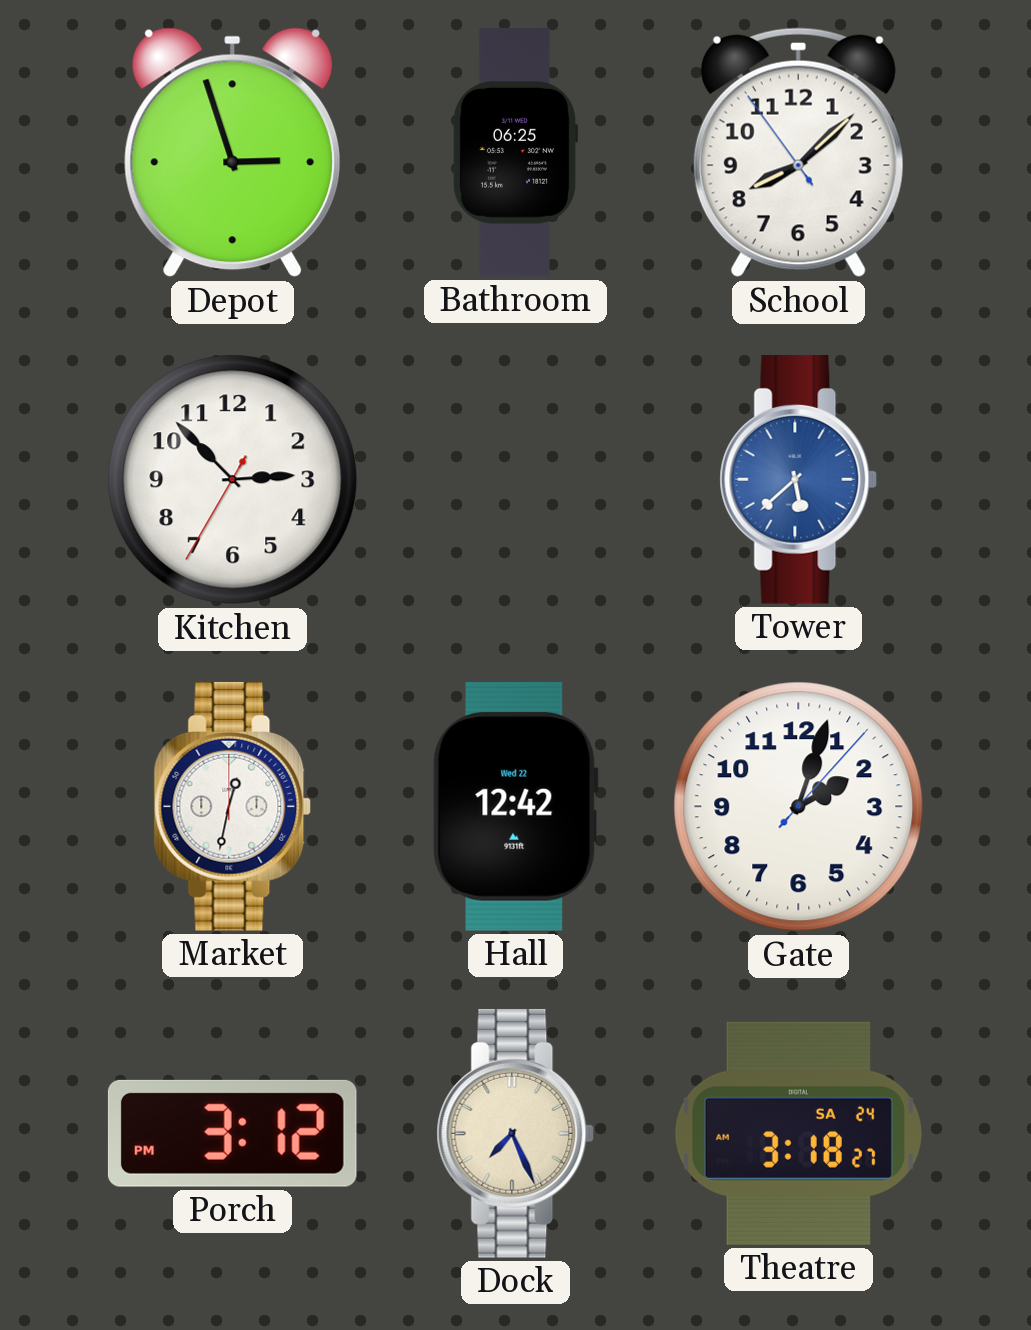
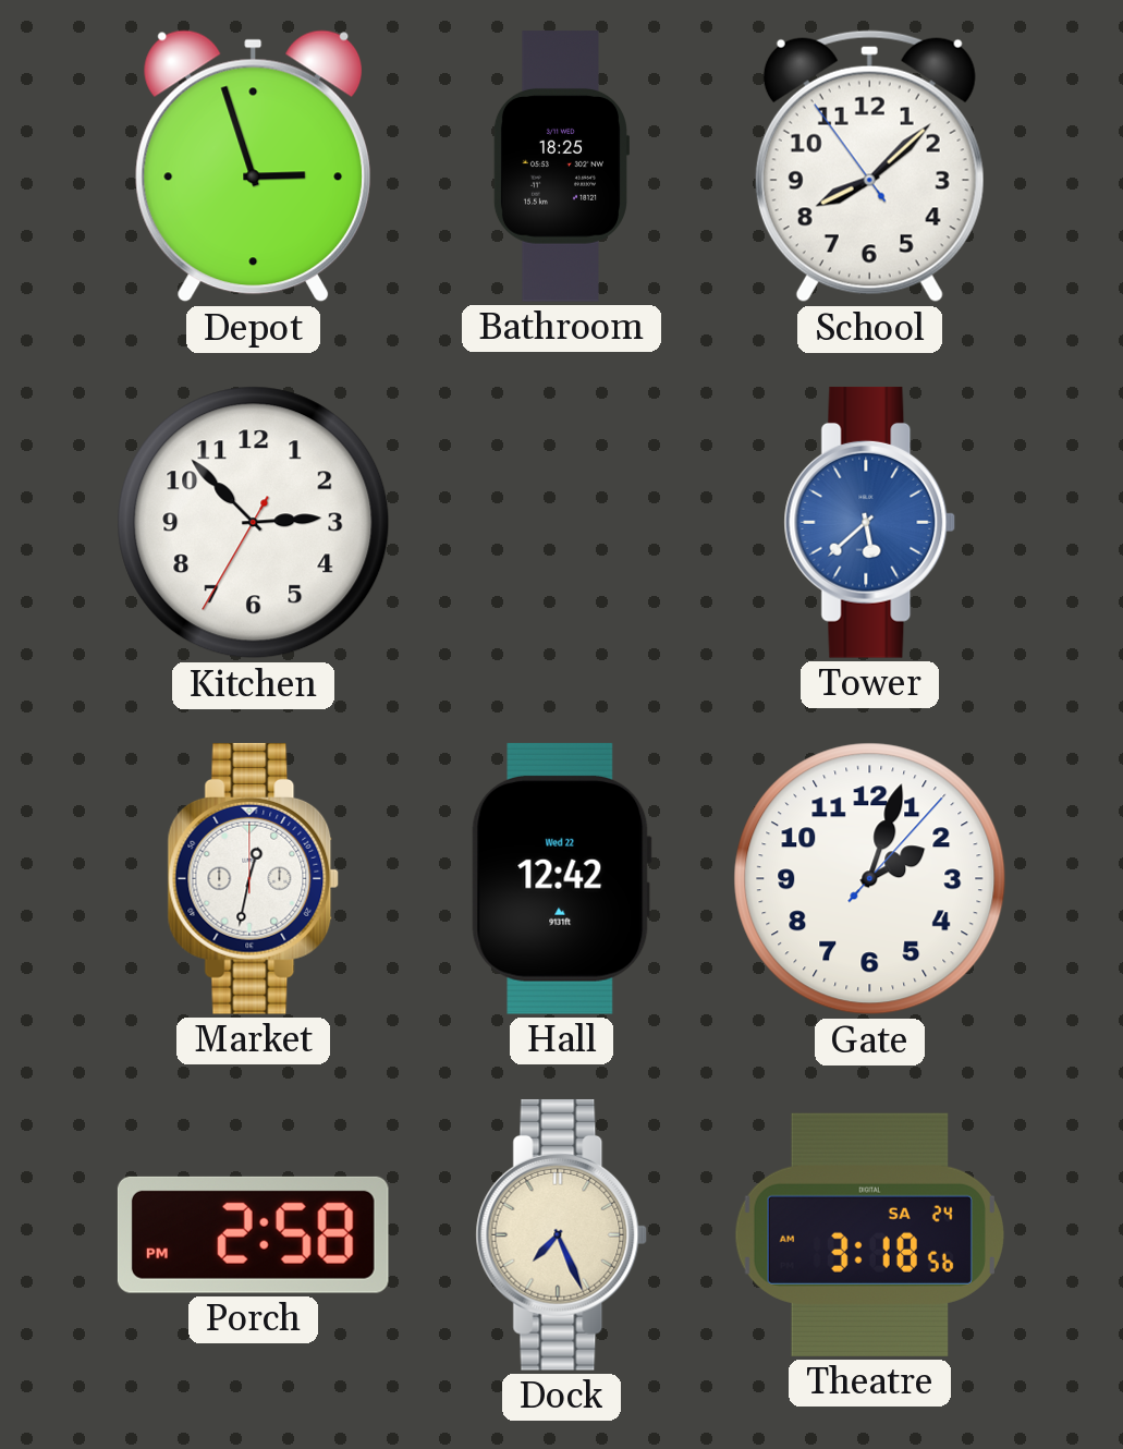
Bathroom: 06:25 -> 18:25
Porch: 3:12 -> 2:58
Theatre: 3:18:27 -> 3:18:56
